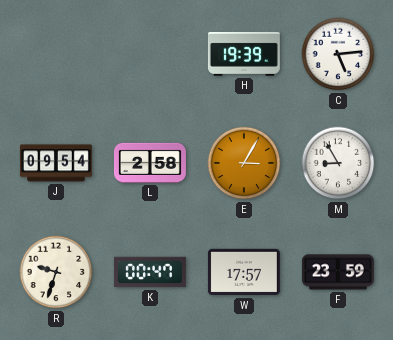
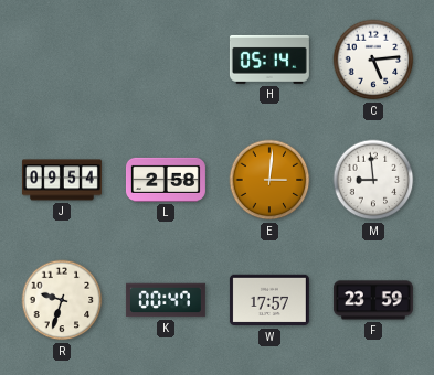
H: 19:39 -> 05:14
E: 3:05 -> 3:01
M: 8:55 -> 8:59
